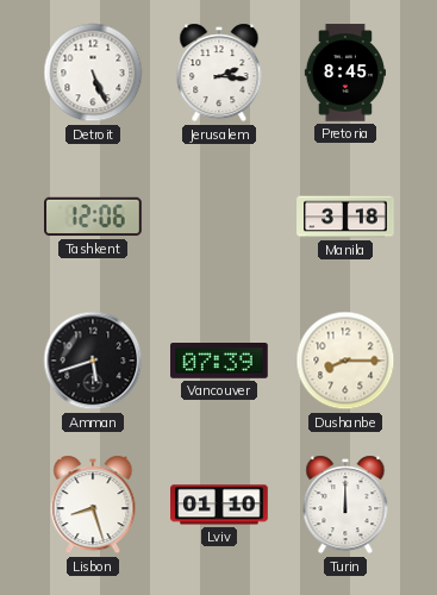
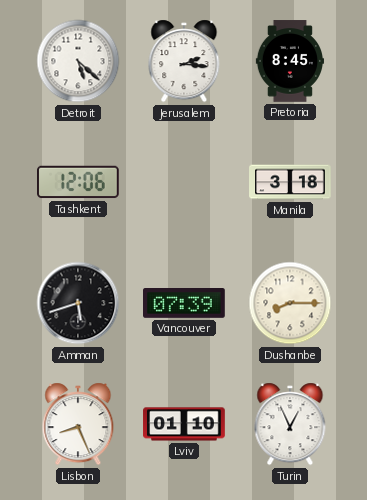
Detroit: 5:26 -> 5:22
Lisbon: 8:27 -> 8:26
Turin: 12:00 -> 12:56
